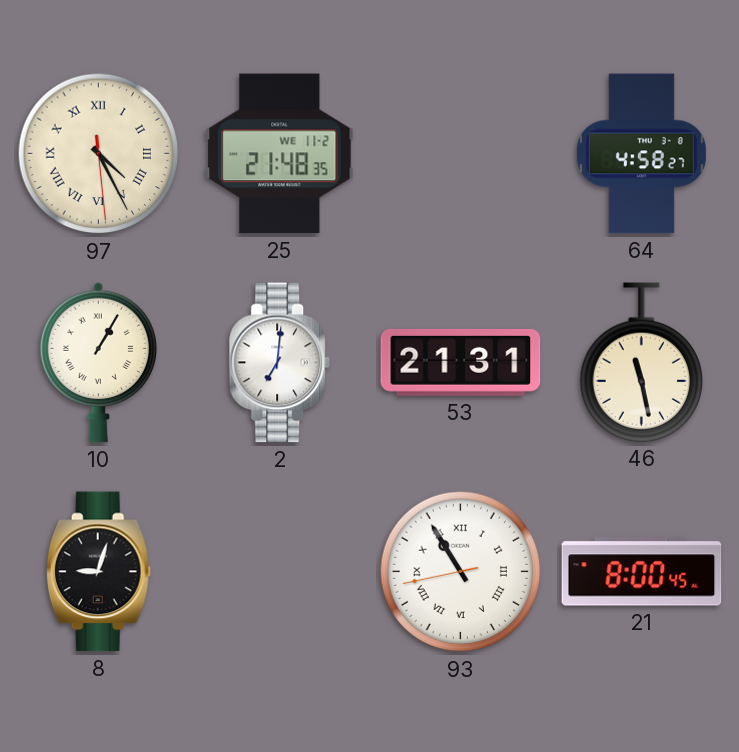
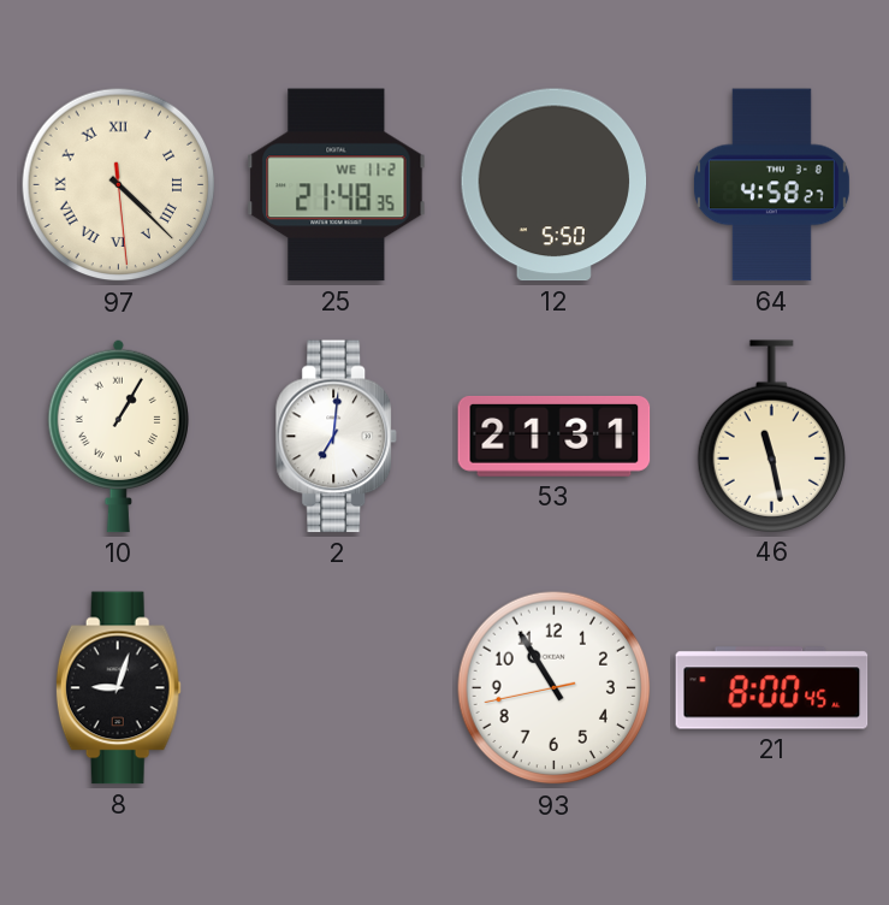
97: 4:25 -> 4:22
12: none -> 5:50
93 numerals: Roman -> Arabic
